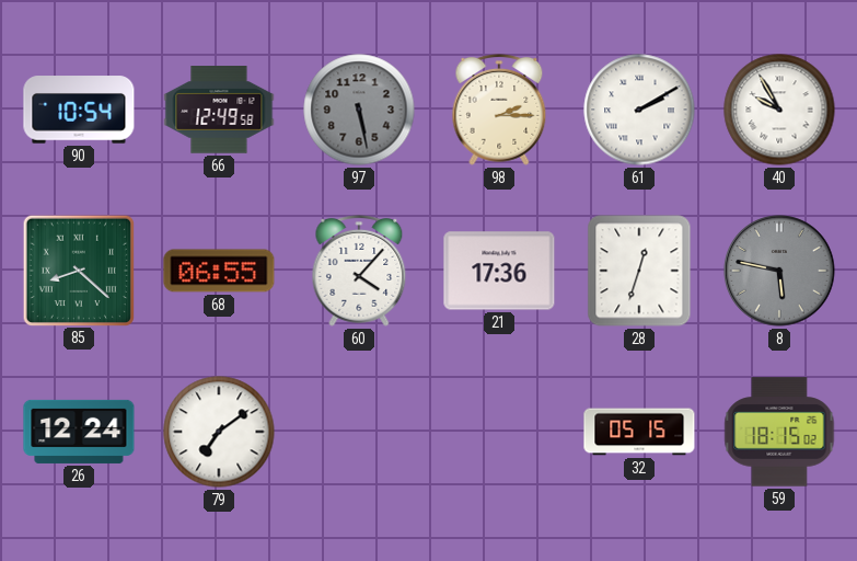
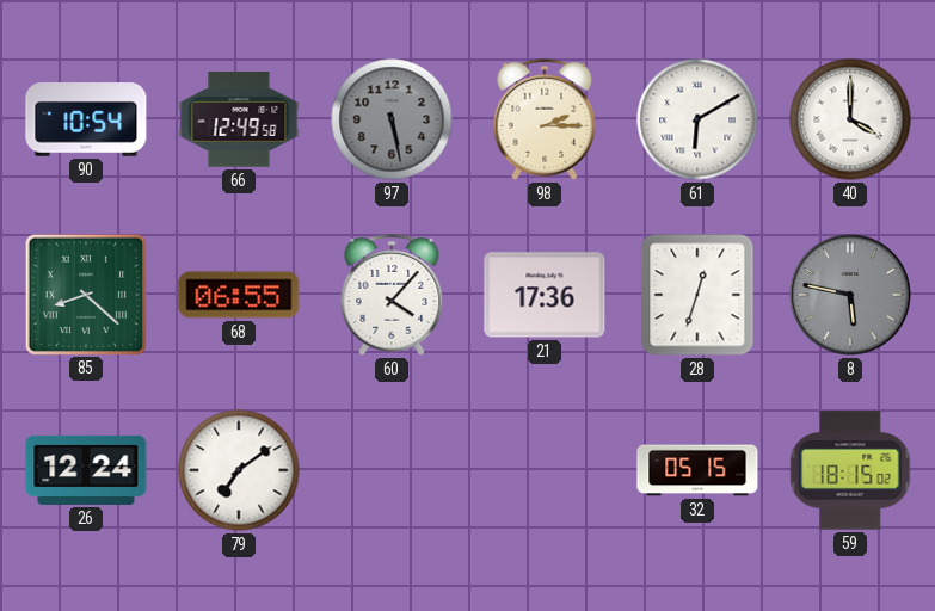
61: 2:10 -> 6:10
40: 9:55 -> 4:00
